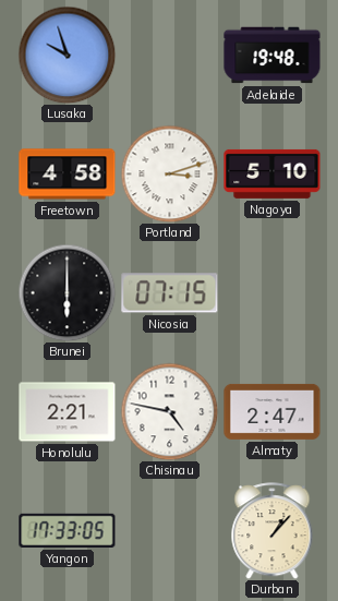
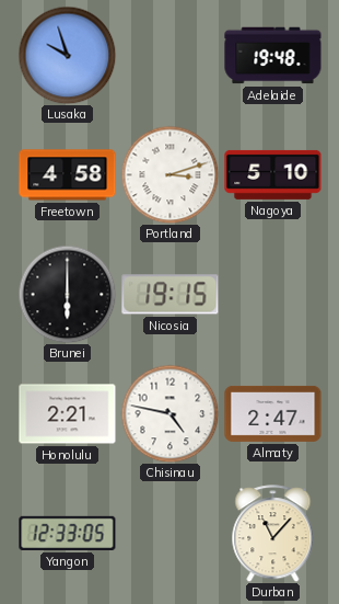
Nicosia: 07:15 -> 19:15
Yangon: 17:33 -> 12:33
Durban: 1:07 -> 11:07
